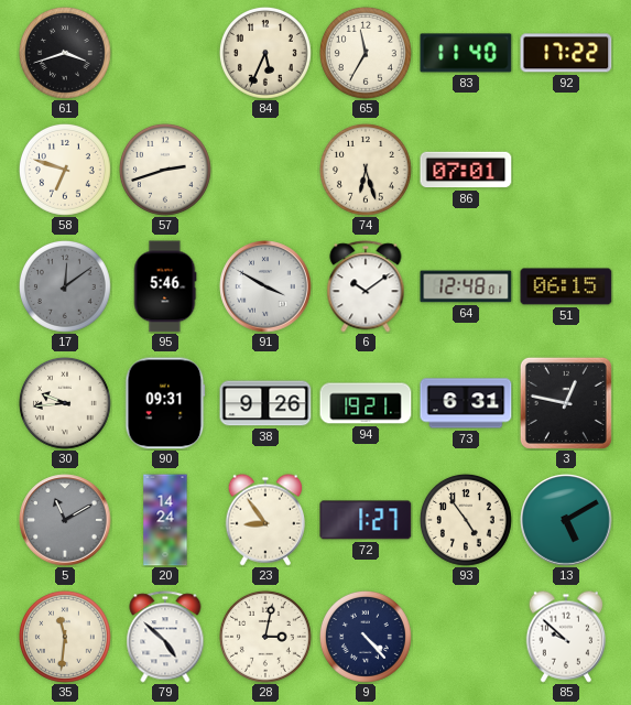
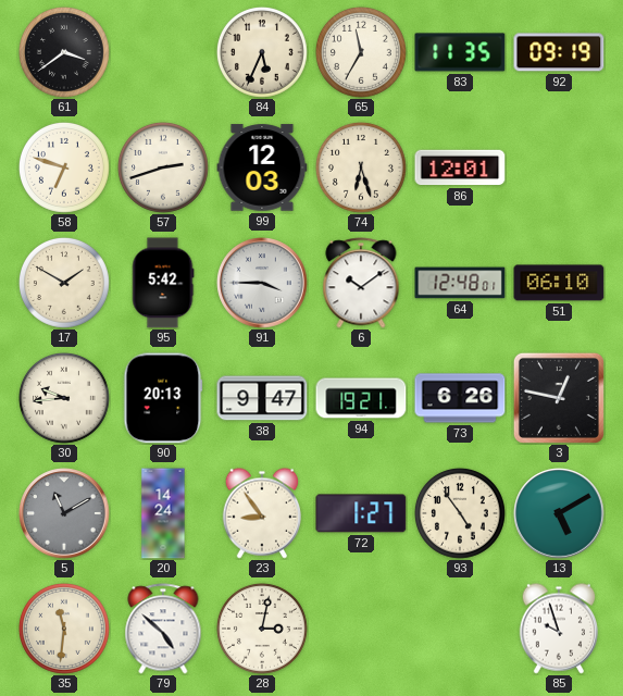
61: 3:42 -> 3:39
83: 11:40 -> 11:35
92: 17:22 -> 09:19
99: none -> 12:03
86: 07:01 -> 12:01
17: 12:09 -> 1:50
17 dial: grey -> cream
95: 5:46 -> 5:42
91: 3:50 -> 3:45
51: 06:15 -> 06:10
90: 09:31 -> 20:13
38: 9:26 -> 9:47
73: 6:31 -> 6:26
9: 4:23 -> none
85: 9:52 -> 9:57
